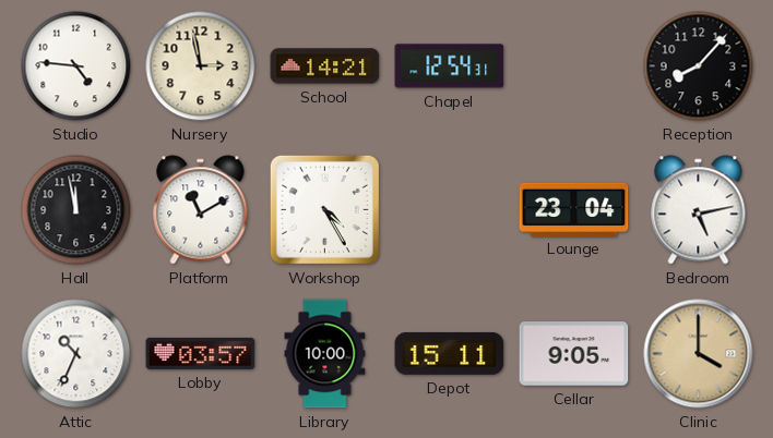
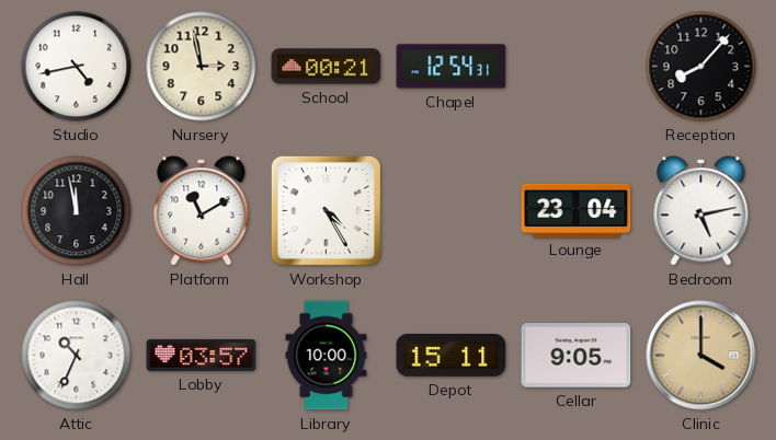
Studio: 4:46 -> 4:43
School: 14:21 -> 00:21
